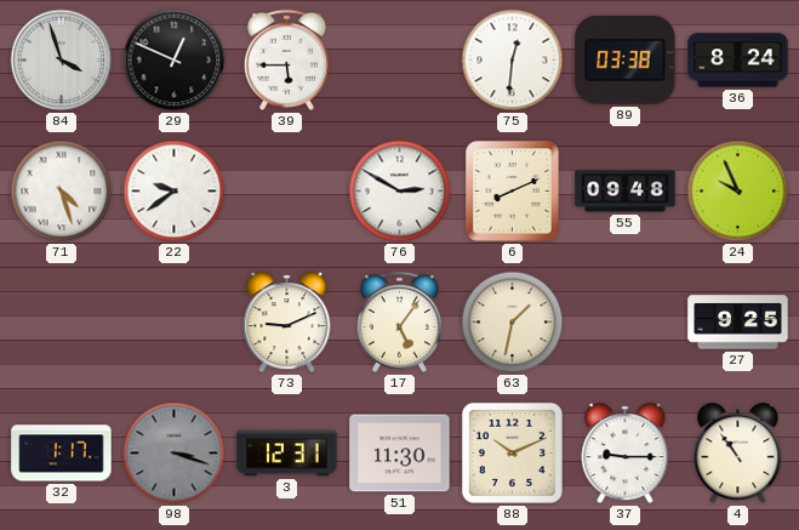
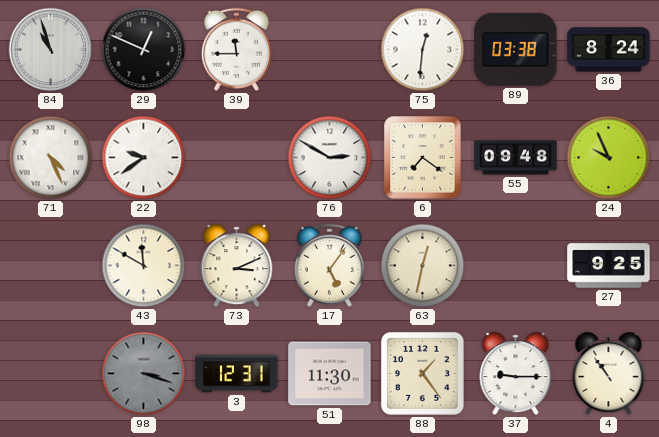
84: 3:57 -> 10:57
39: 5:45 -> 11:45
71: 4:27 -> 4:26
6: 8:11 -> 7:21
43: none -> 11:50
73: 9:11 -> 3:11
63: 1:32 -> 12:32
32: 1:17 -> none
88: 10:11 -> 1:24
